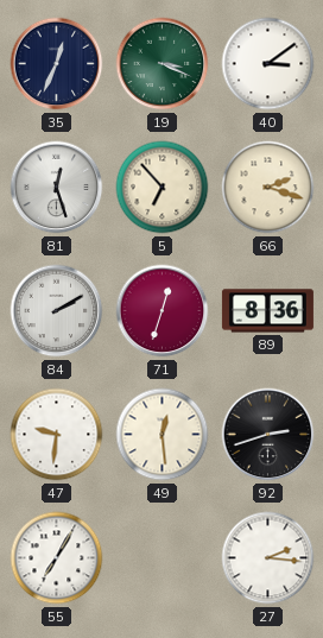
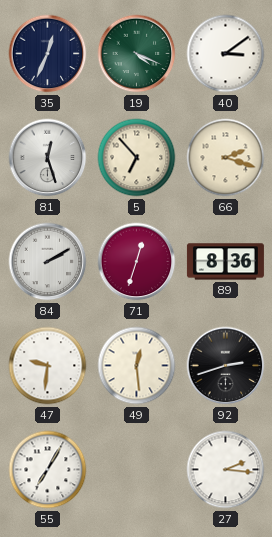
19: 3:19 -> 4:19
